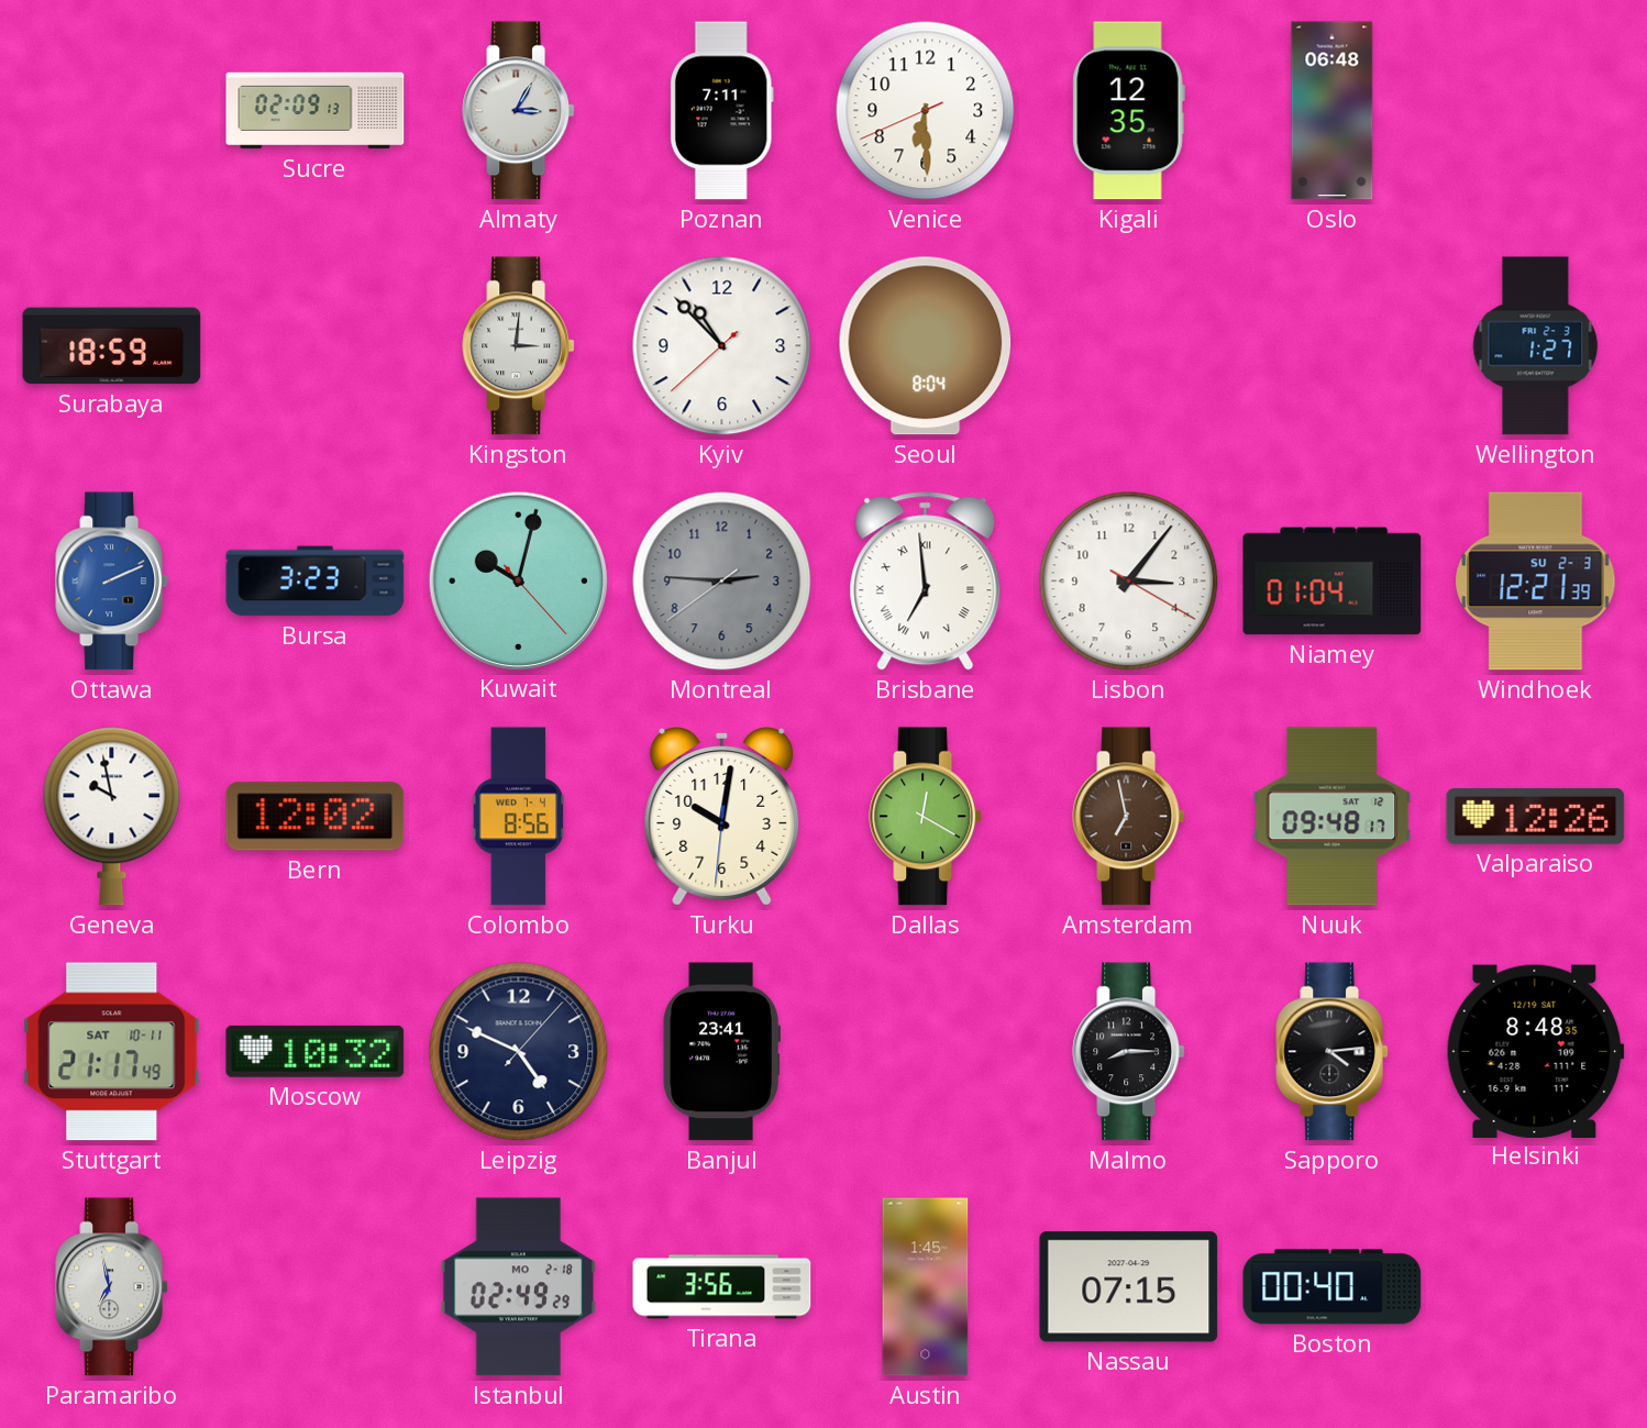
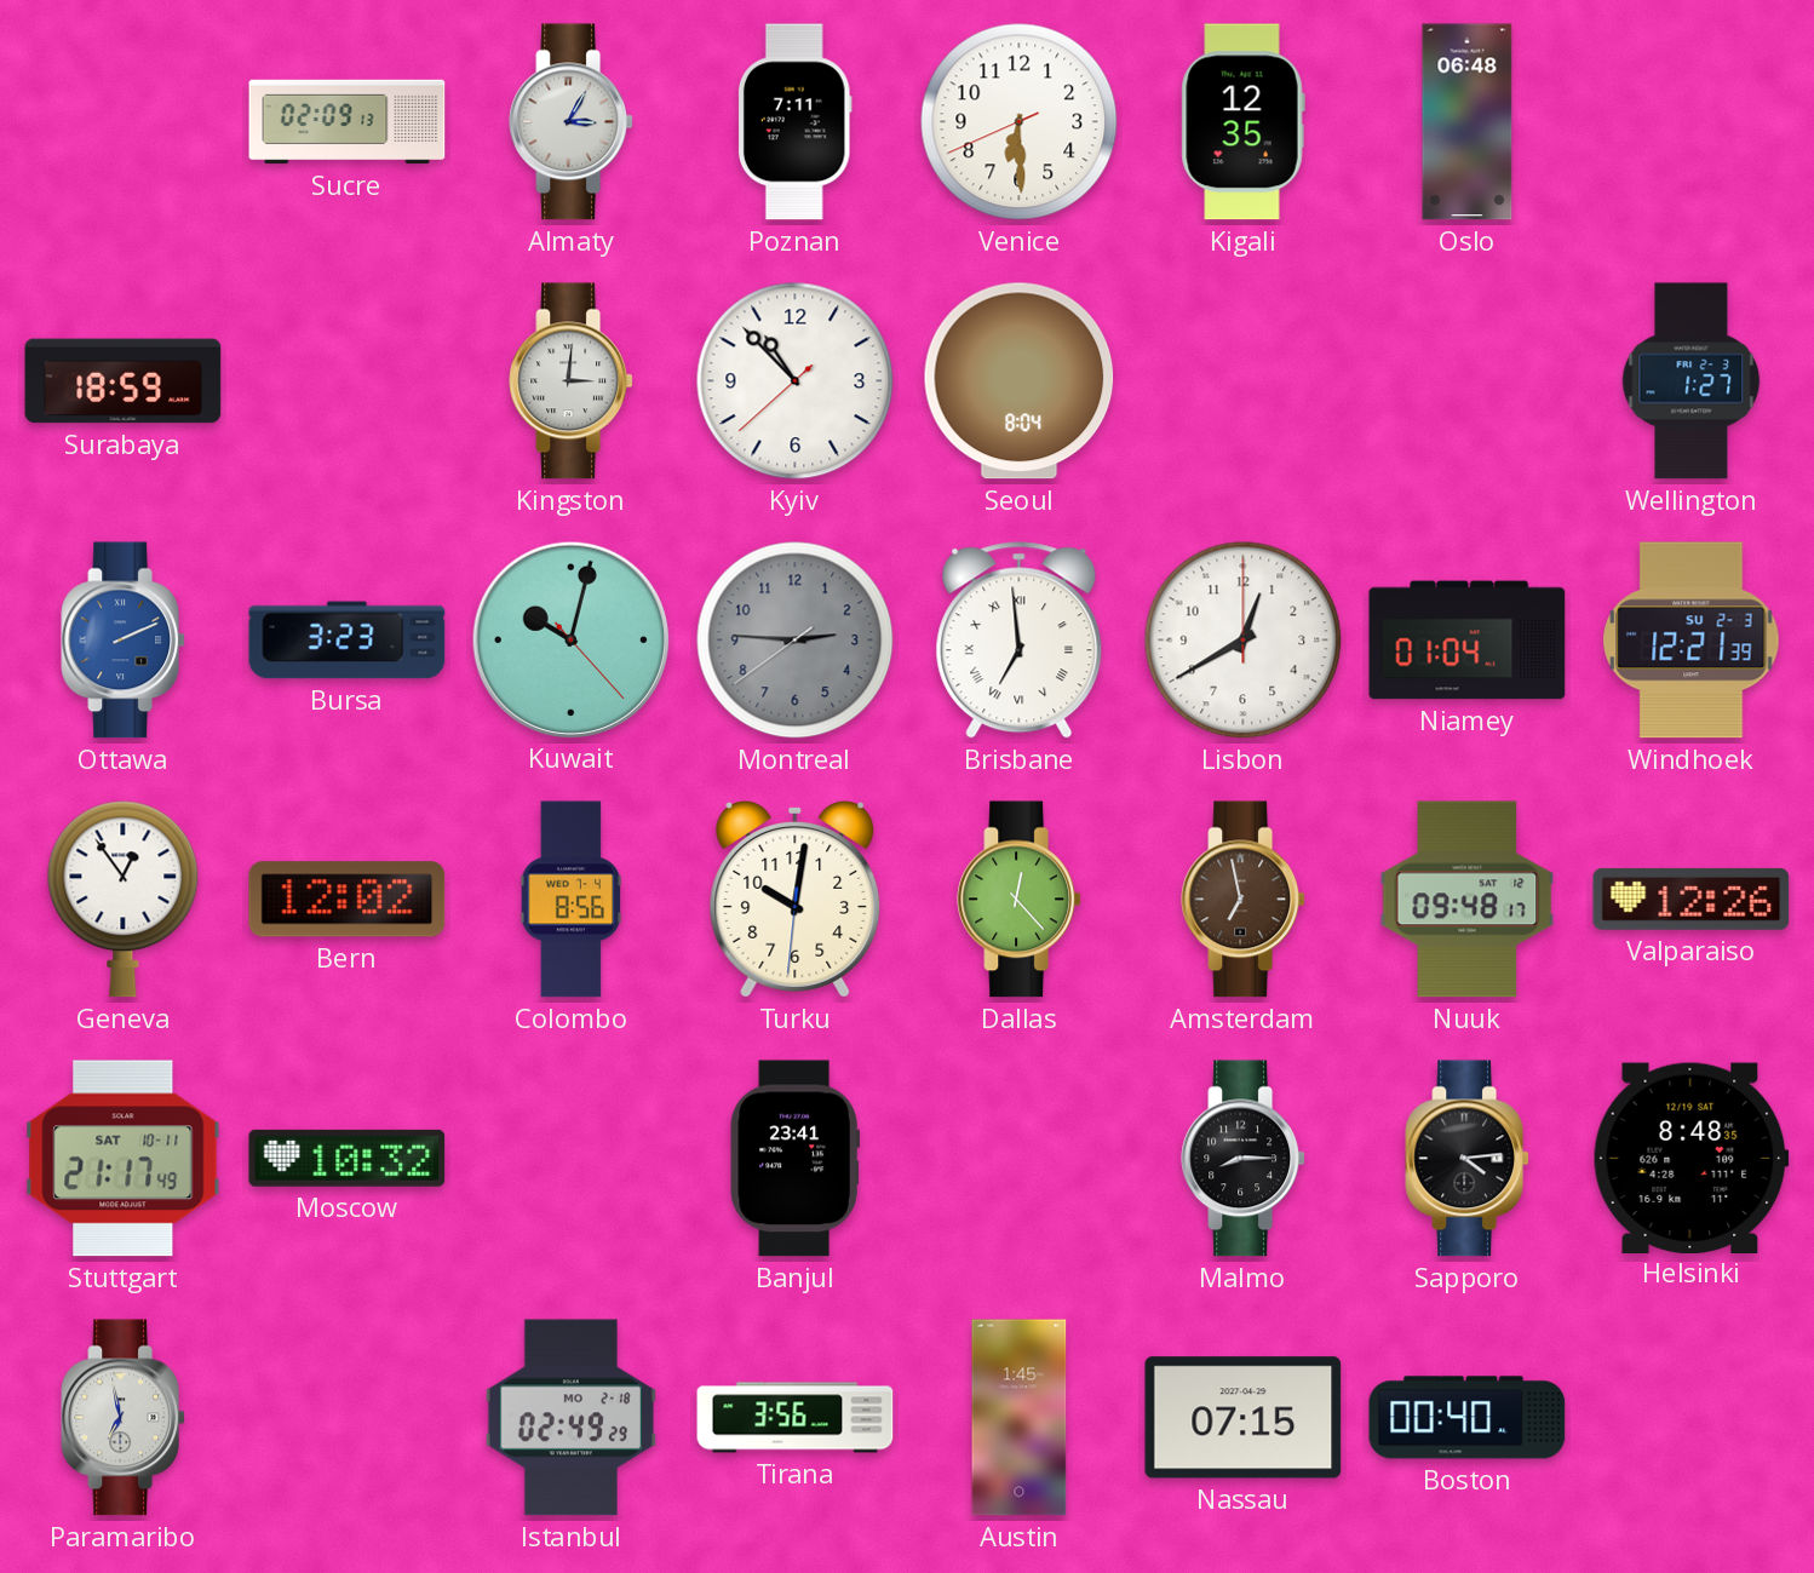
Lisbon: 3:06 -> 12:40
Geneva: 9:58 -> 12:54
Dallas: 12:20 -> 12:23
Leipzig: 4:49 -> none
